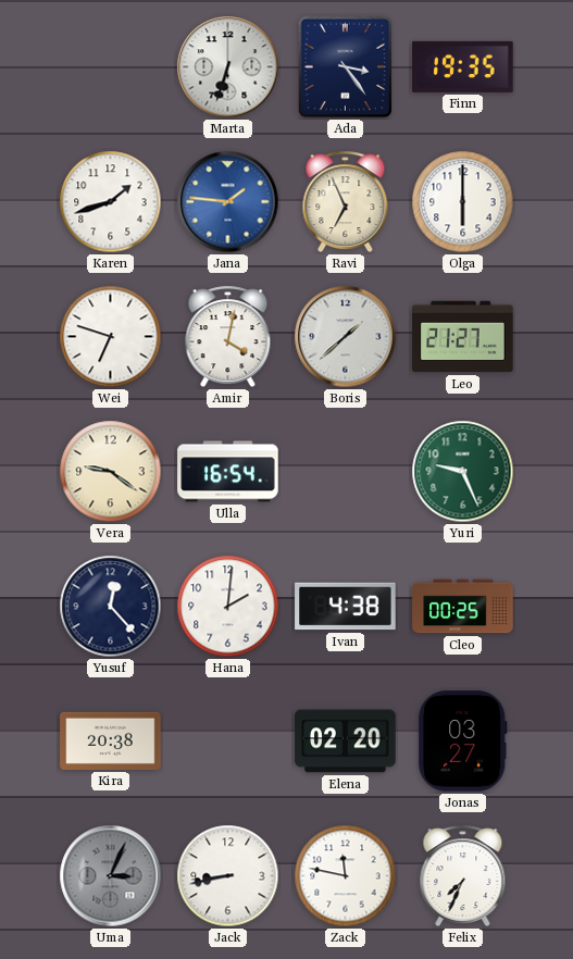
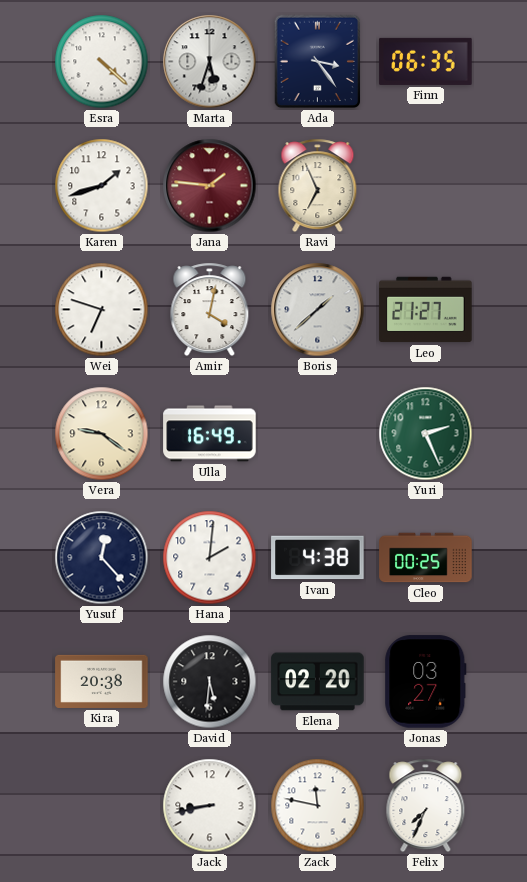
Esra: none -> 4:22
Marta: 6:33 -> 5:33
Finn: 19:35 -> 06:35
Jana dial: blue -> burgundy
Olga: 6:00 -> none
Ulla: 16:54 -> 16:49
Yuri: 9:26 -> 2:26
David: none -> 5:31
Uma: 3:04 -> none
